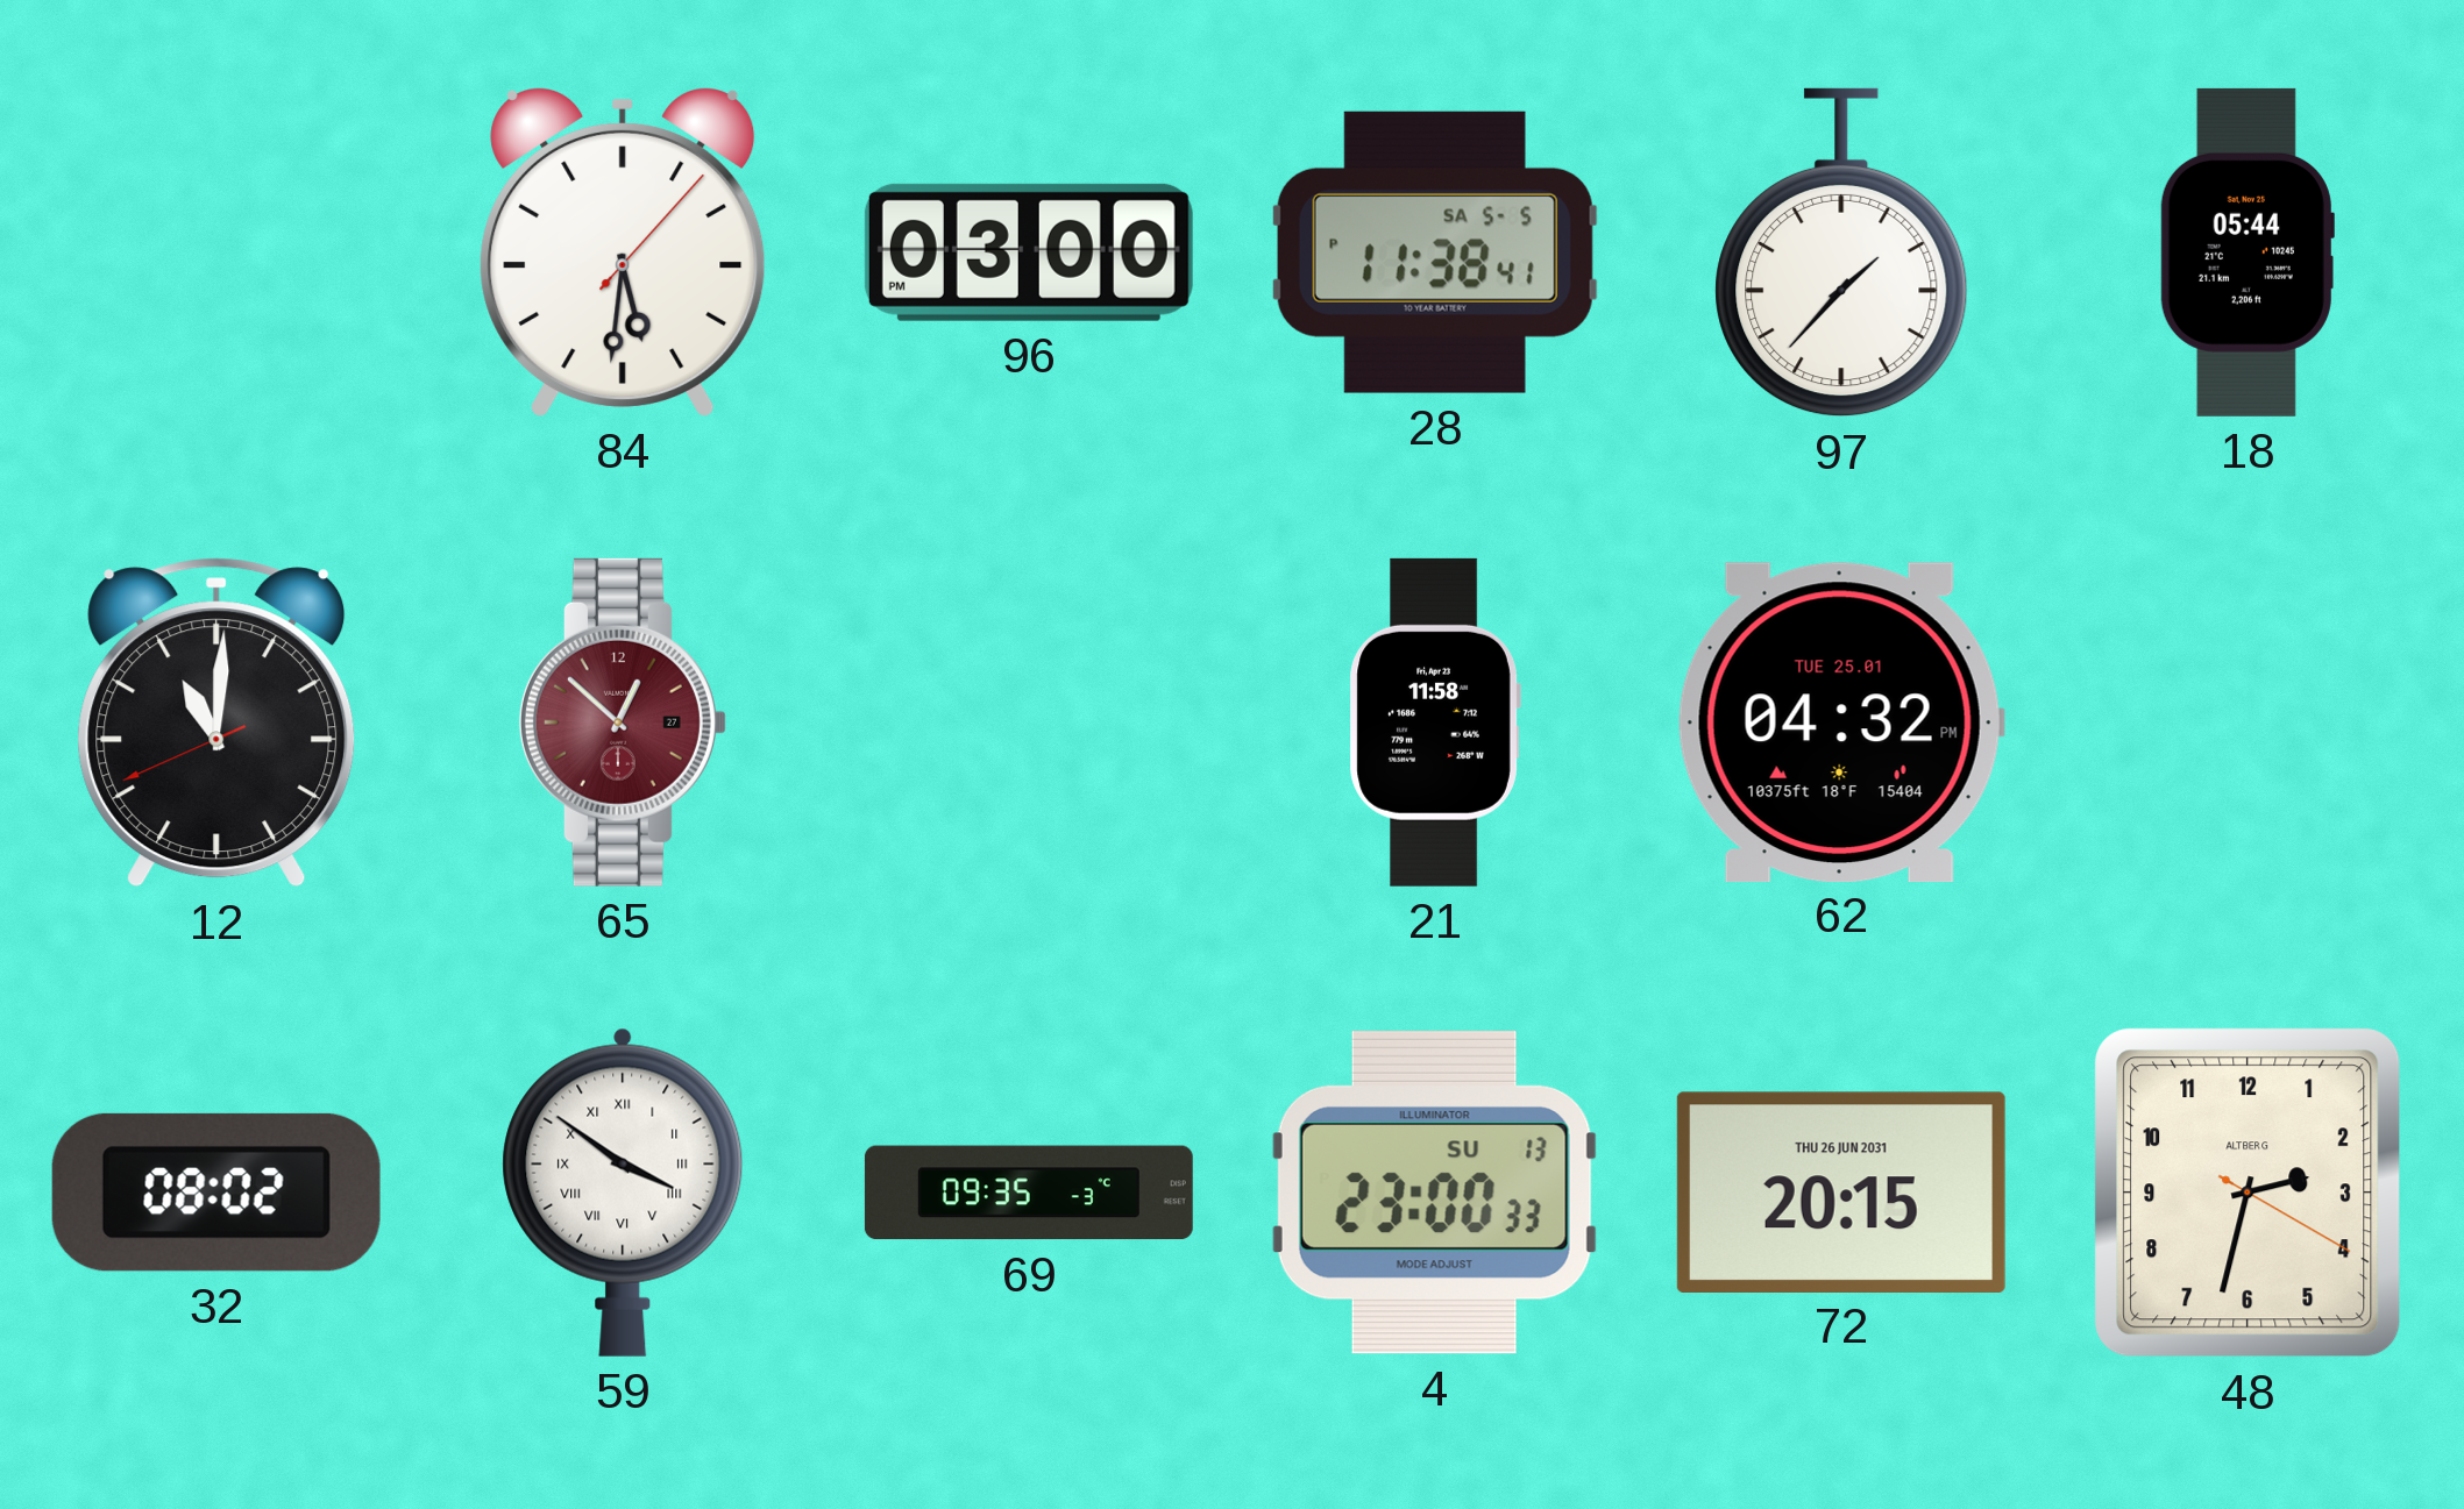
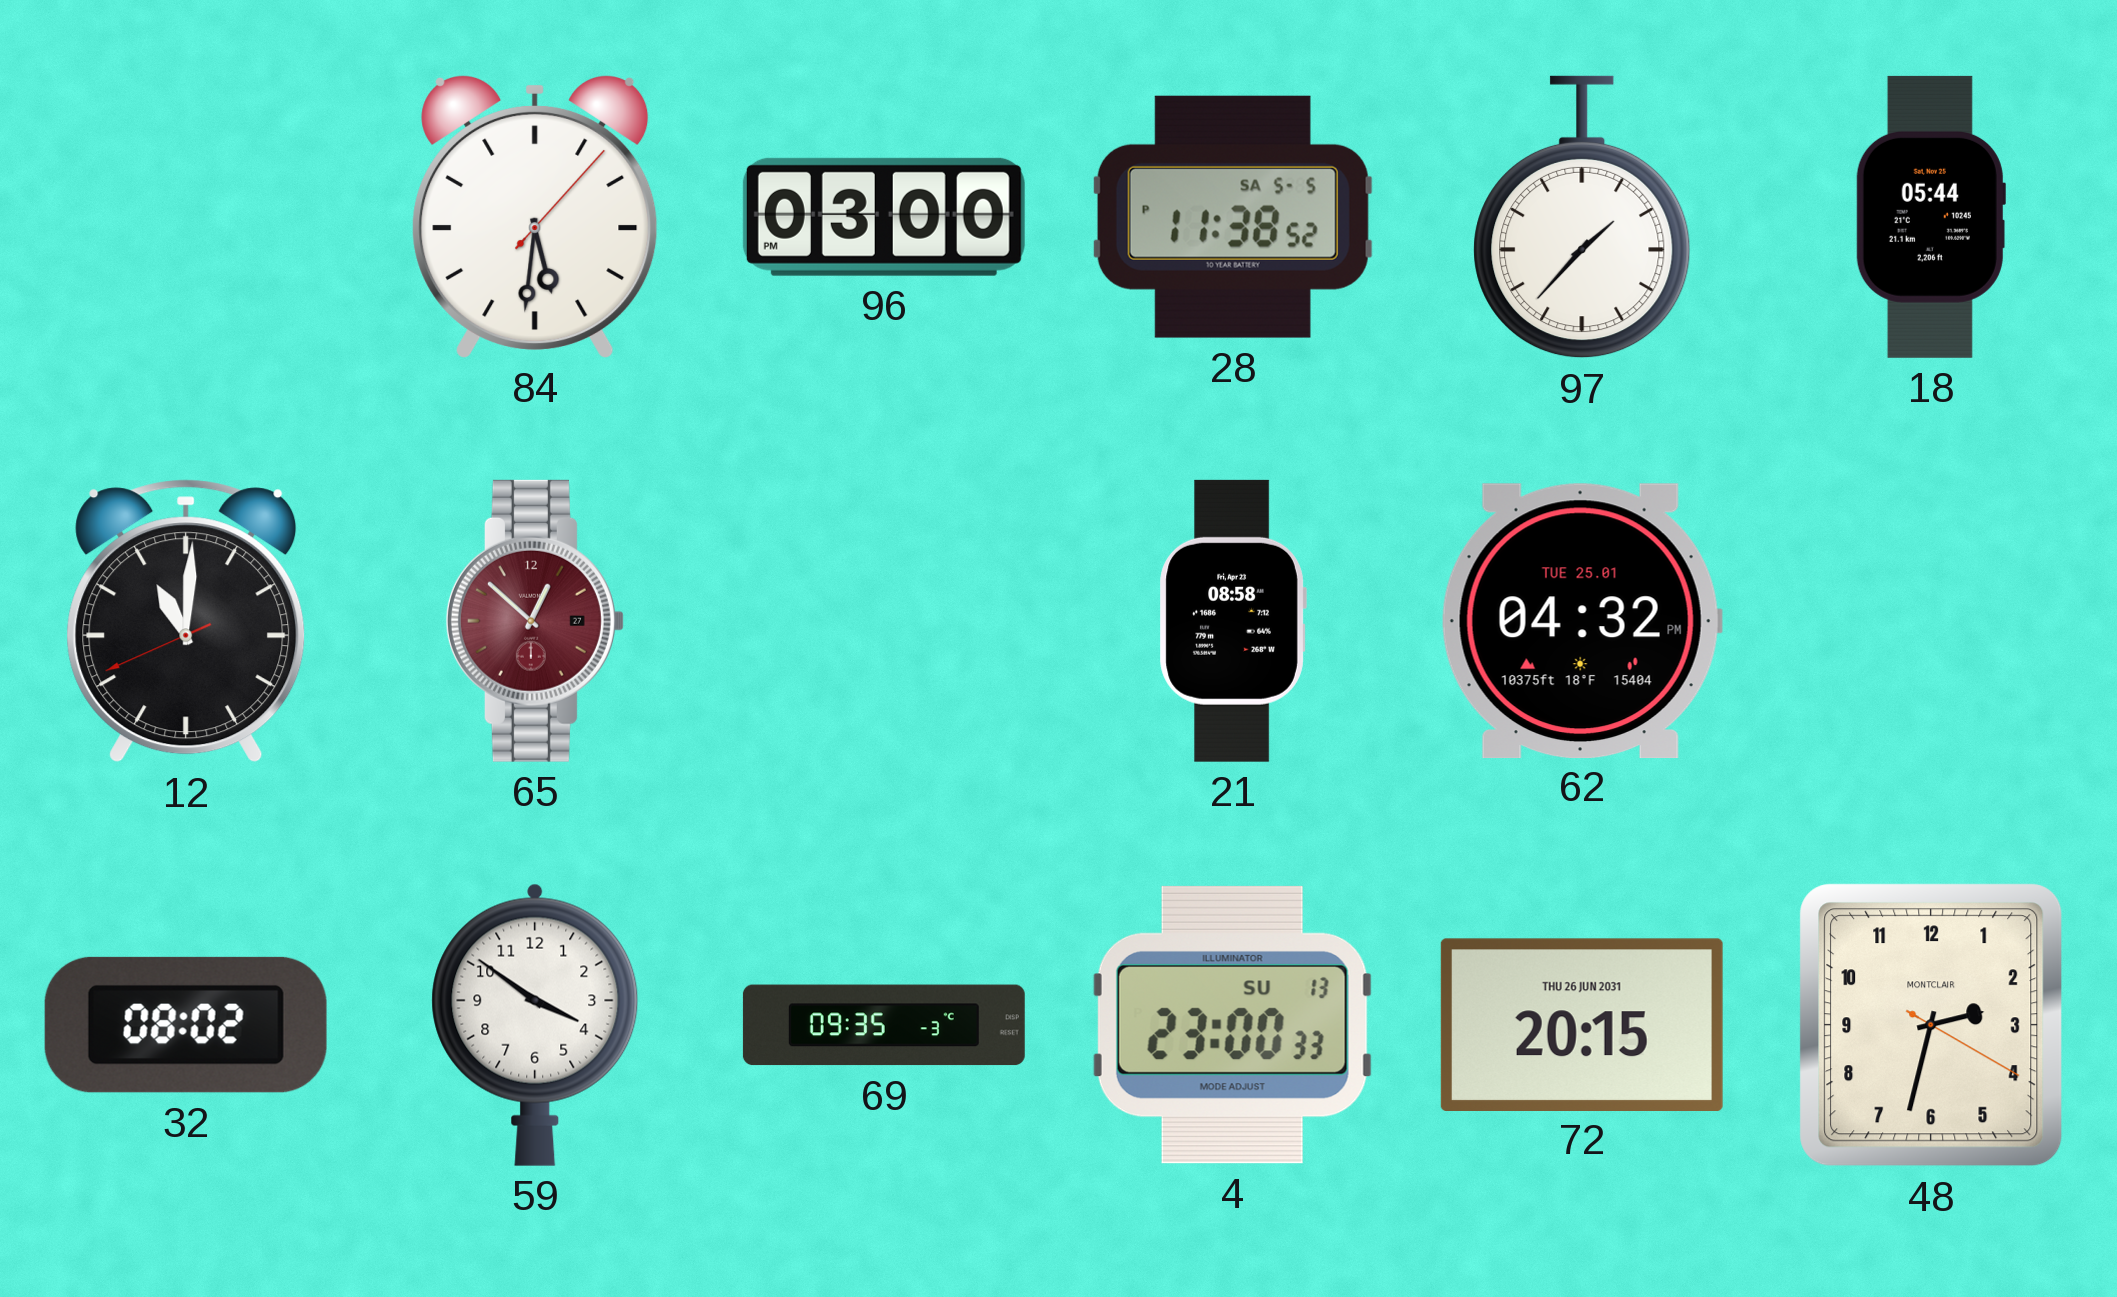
28: 11:38:41 PM -> 11:38:52 PM
21: 11:58 -> 08:58
59 numerals: Roman -> Arabic
48 brand: ALTBERG -> MONTCLAIR
